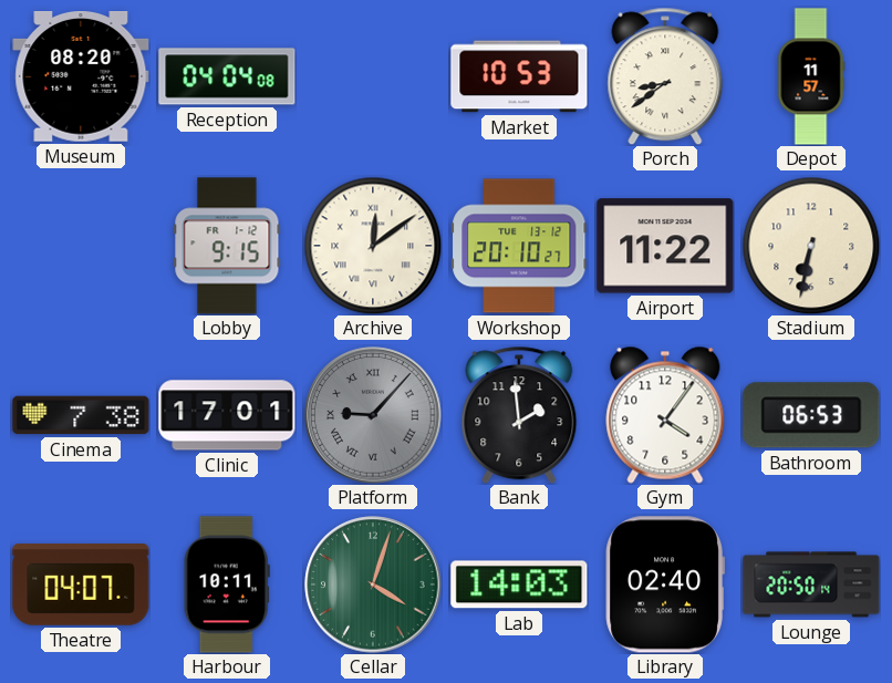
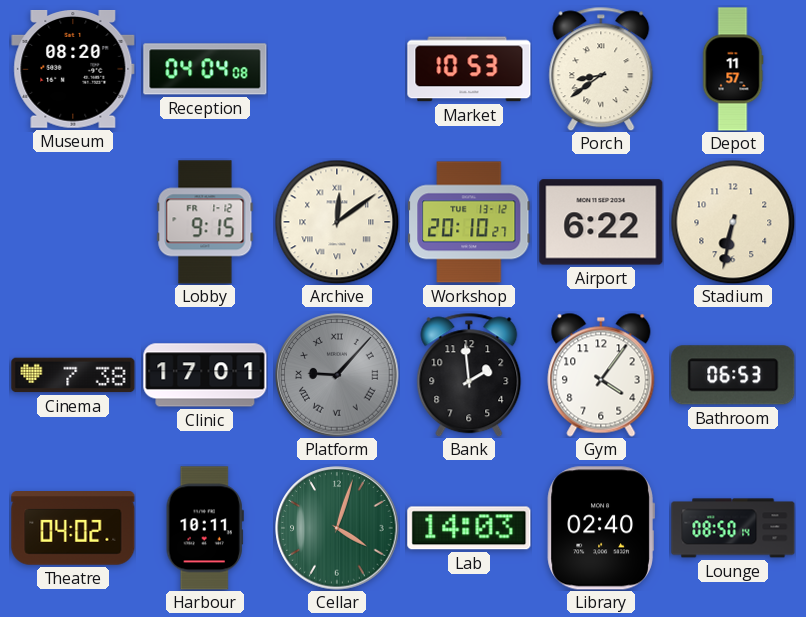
Airport: 11:22 -> 6:22
Theatre: 04:07 -> 04:02
Lounge: 20:50 -> 08:50
